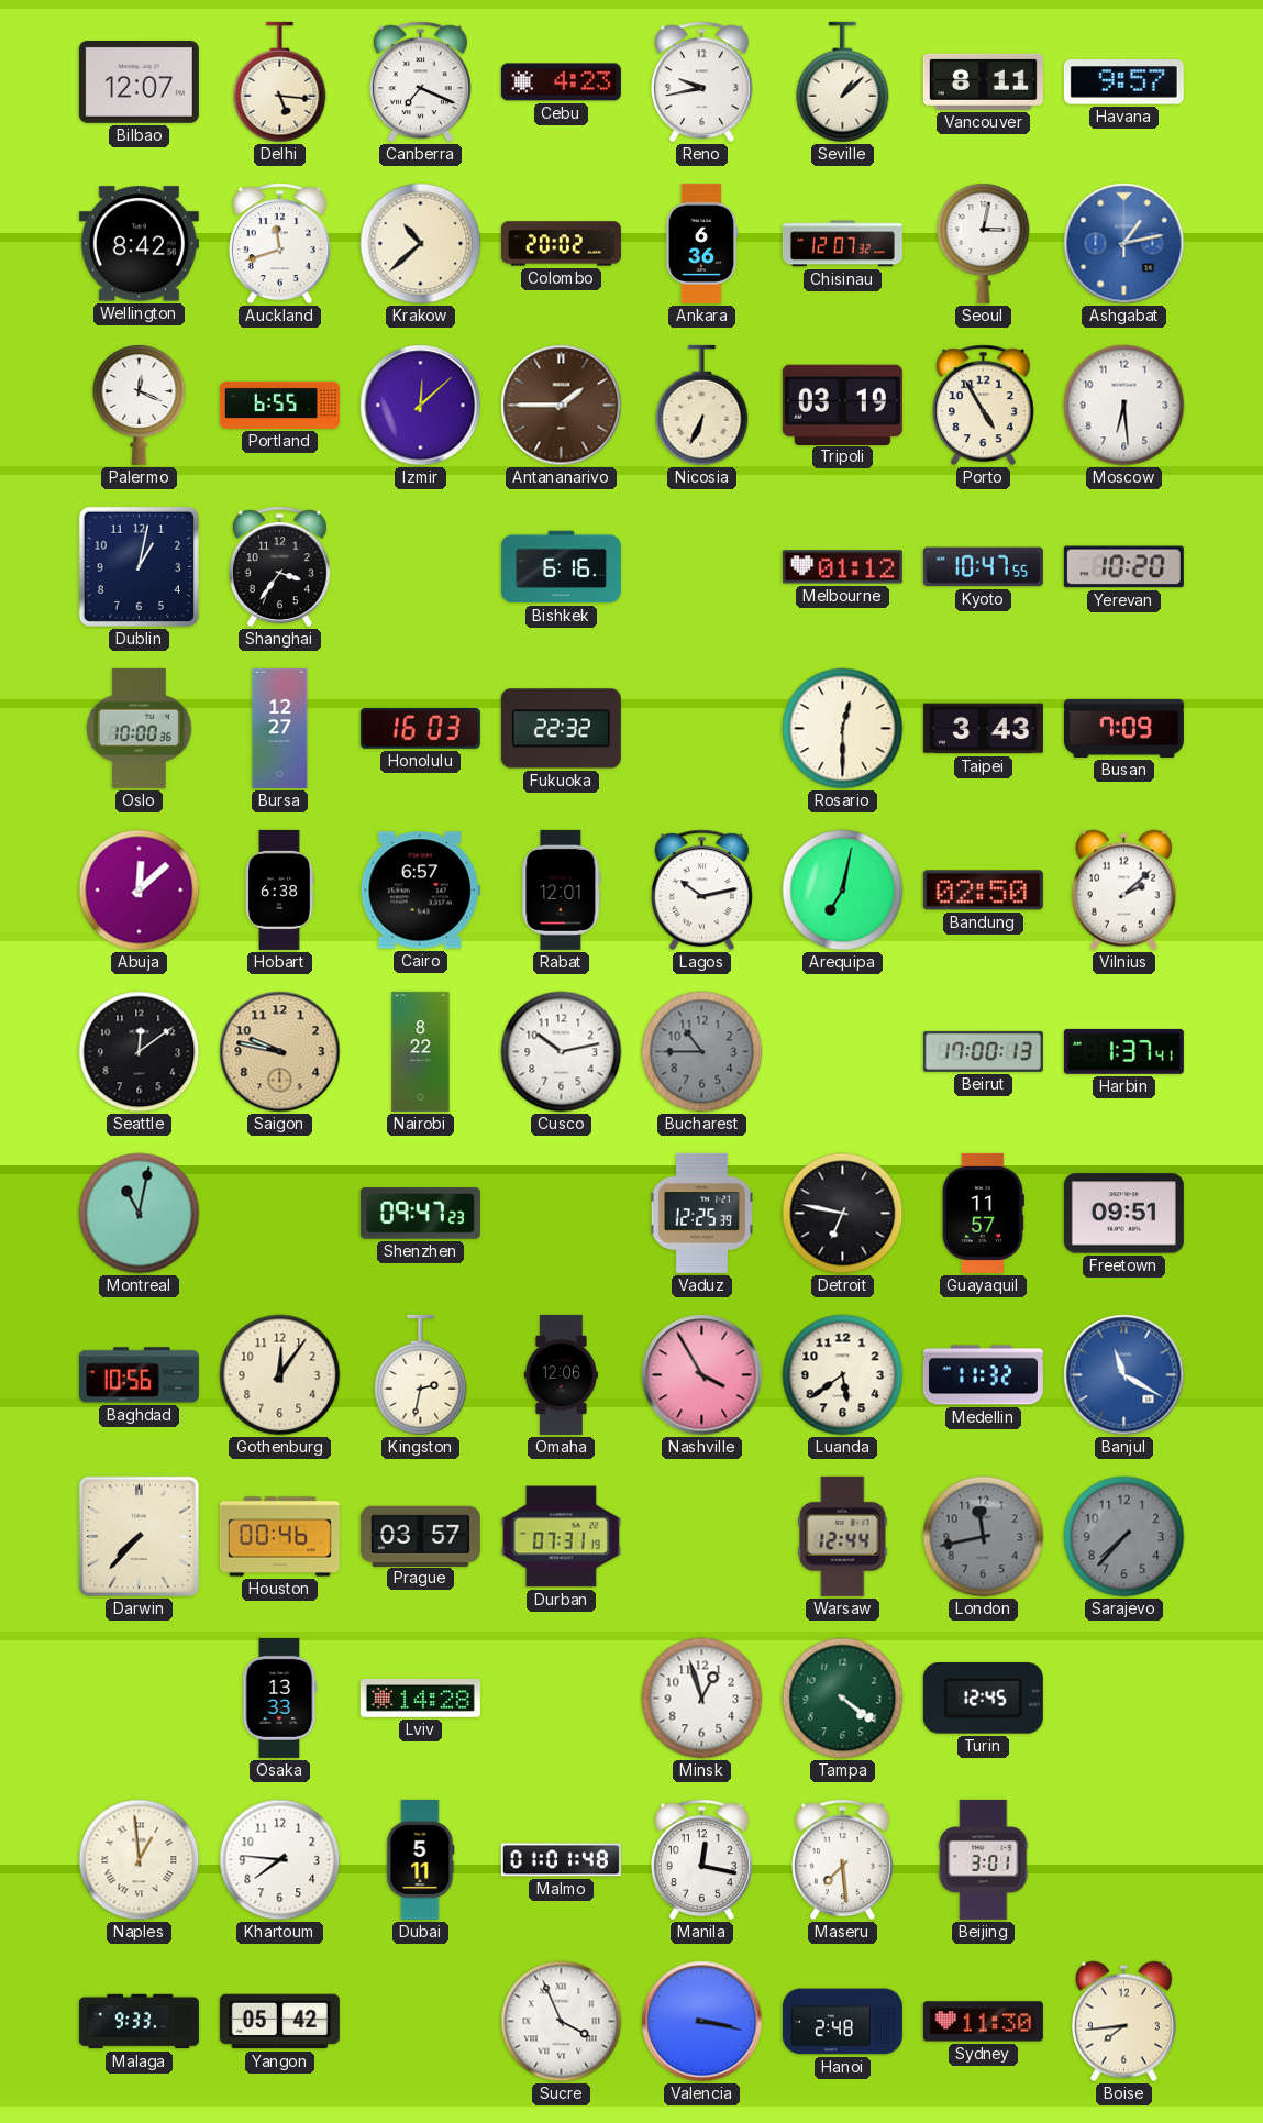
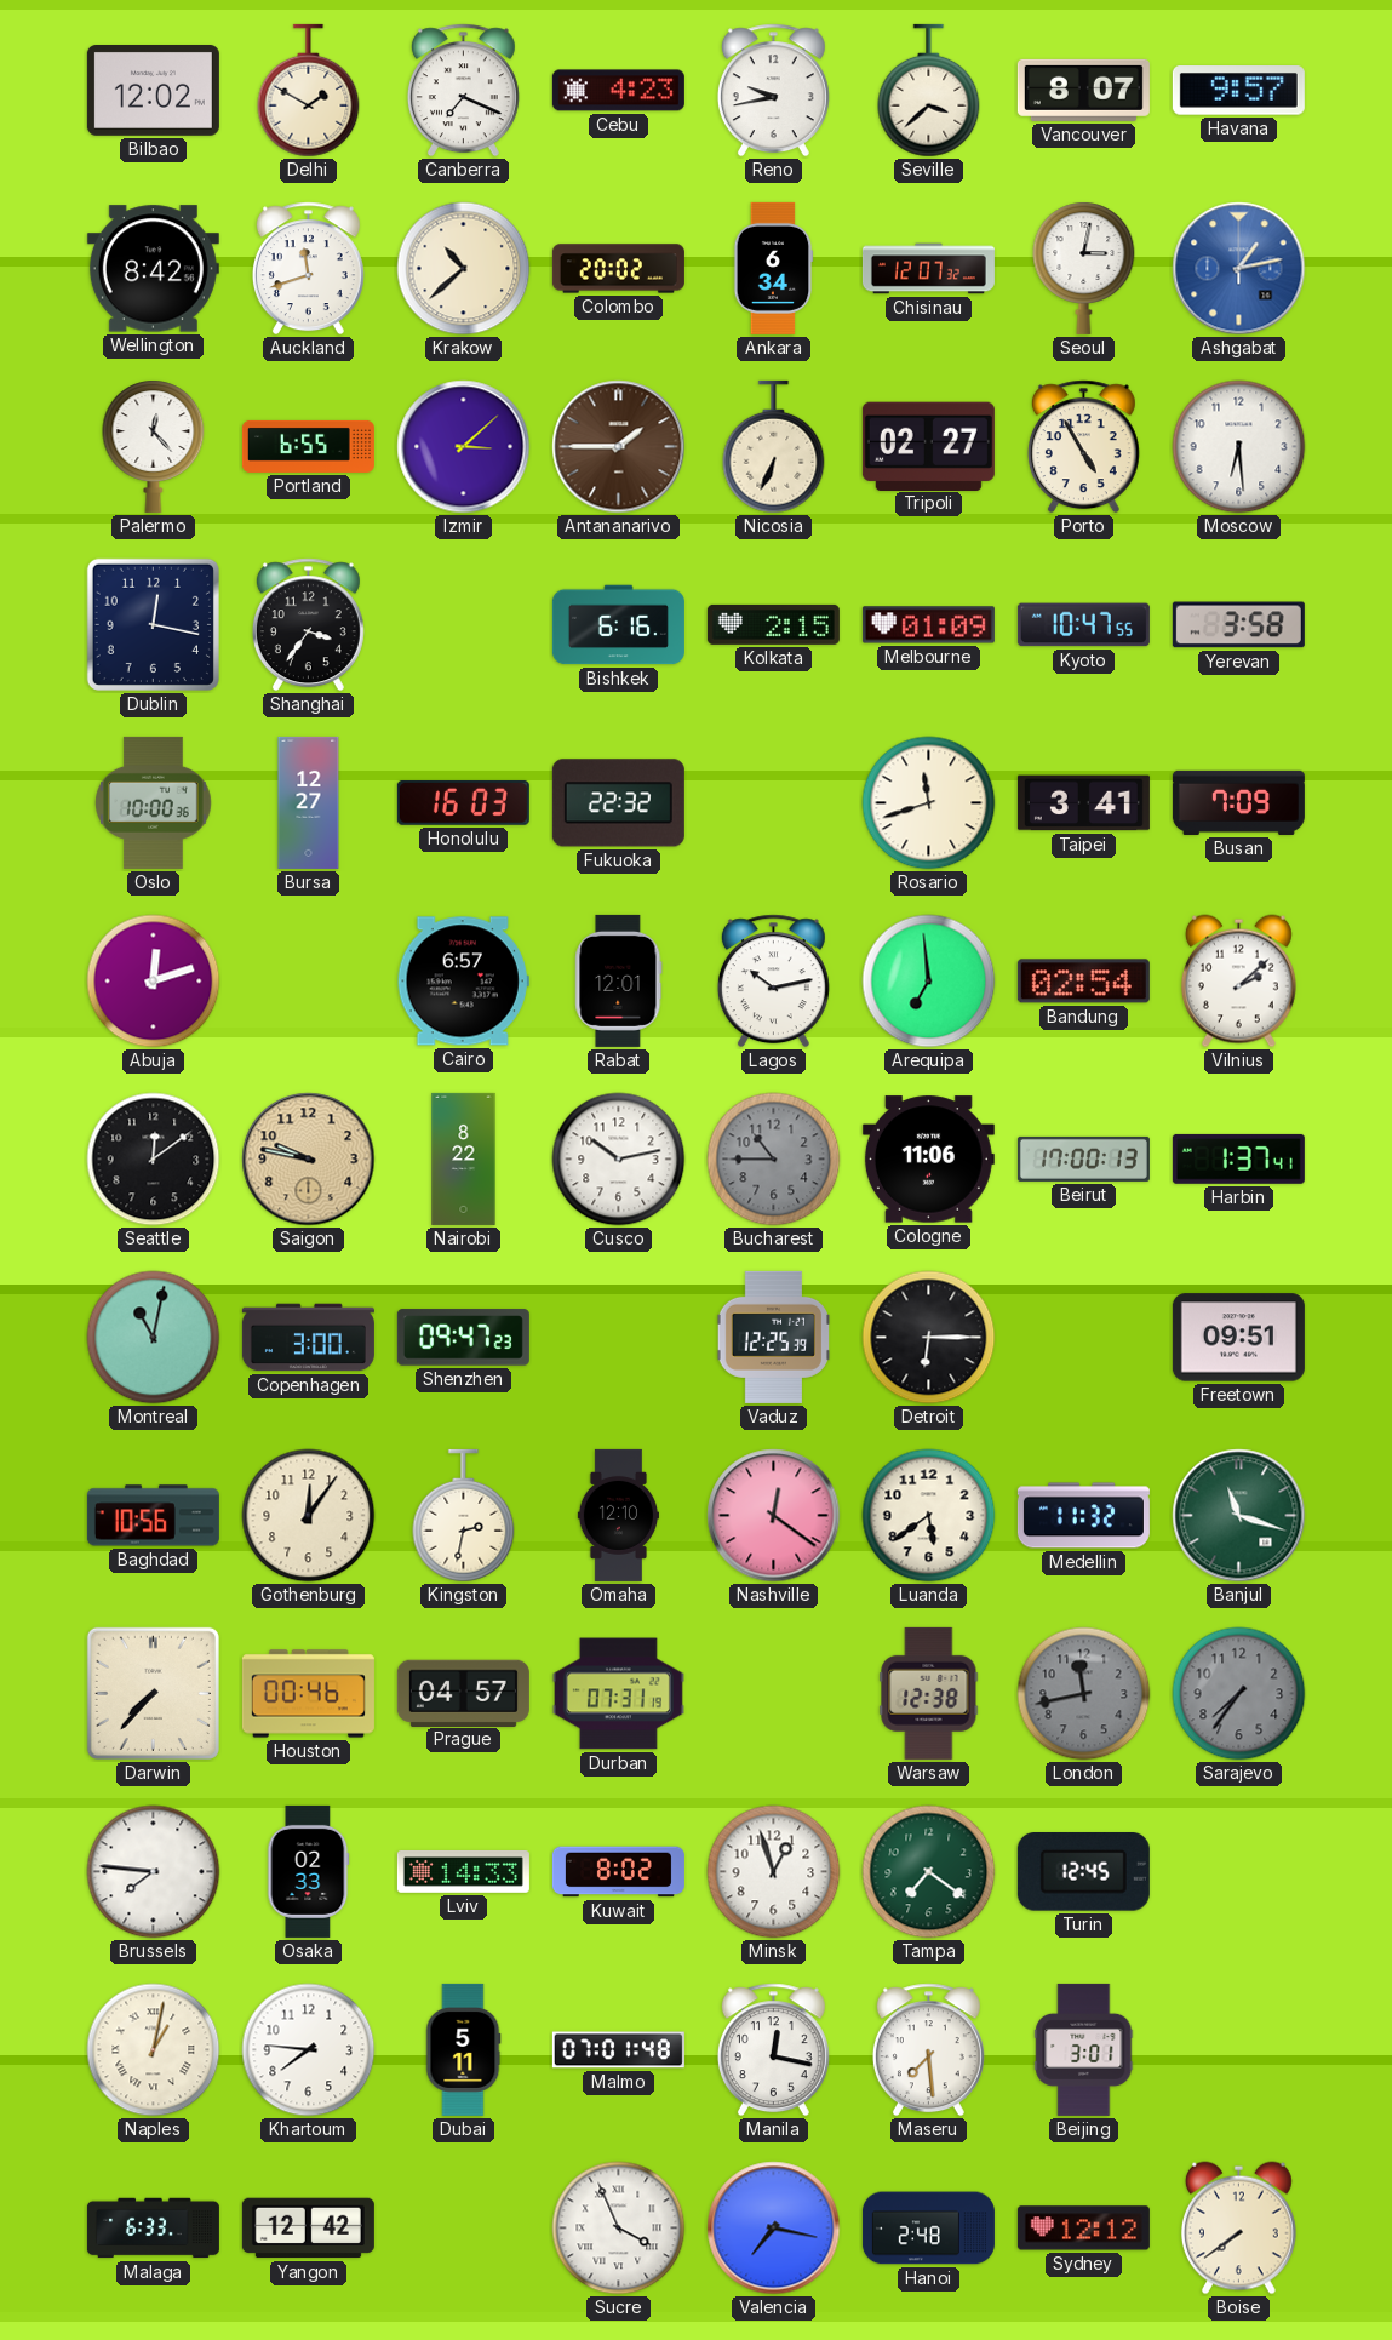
Bilbao: 12:07 -> 12:02
Delhi: 5:16 -> 1:50
Seville: 1:08 -> 3:38
Vancouver: 8:11 -> 8:07
Ankara: 6:36 -> 6:34
Palermo: 12:19 -> 12:23
Izmir: 12:08 -> 3:08
Tripoli: 03:19 -> 02:27
Dublin: 1:02 -> 12:17
Kolkata: none -> 2:15
Melbourne: 01:12 -> 01:09
Yerevan: 10:20 -> 3:58
Rosario: 12:30 -> 11:42
Taipei: 3:43 -> 3:41
Abuja: 12:08 -> 12:12
Hobart: 6:38 -> none
Arequipa: 7:02 -> 6:59
Bandung: 02:50 -> 02:54
Cologne: none -> 11:06
Copenhagen: none -> 3:00
Detroit: 6:47 -> 6:15
Guayaquil: 11:57 -> none
Omaha: 12:06 -> 12:10
Nashville: 3:55 -> 12:21
Banjul: 11:20 -> 11:18
Banjul dial: blue -> green
Prague: 03:57 -> 04:57
Warsaw: 12:44 -> 12:38
Sarajevo: 7:37 -> 7:36
Brussels: none -> 7:46
Osaka: 13:33 -> 02:33
Lviv: 14:28 -> 14:33
Kuwait: none -> 8:02
Tampa: 4:21 -> 7:21
Naples: 12:59 -> 1:02
Malmo: 01:01 -> 07:01
Malaga: 9:33 -> 6:33
Yangon: 05:42 -> 12:42
Valencia: 3:17 -> 7:17
Sydney: 11:30 -> 12:12
Boise: 7:44 -> 7:39
